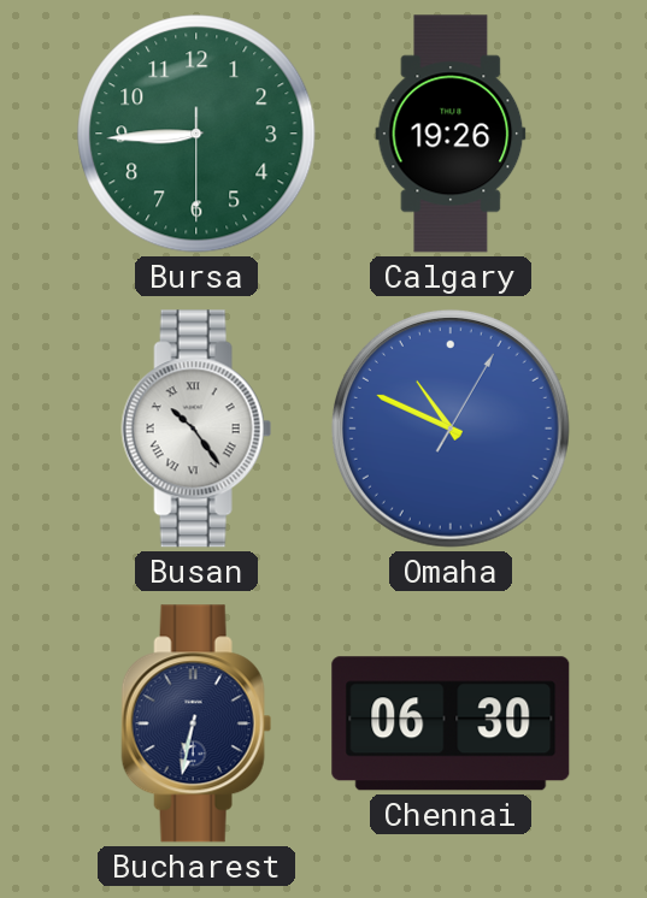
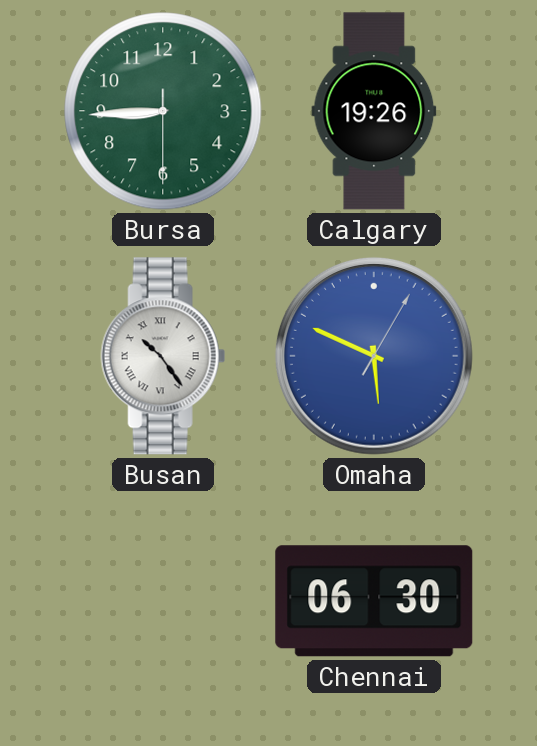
Omaha: 10:49 -> 5:49
Bucharest: 6:32 -> none
